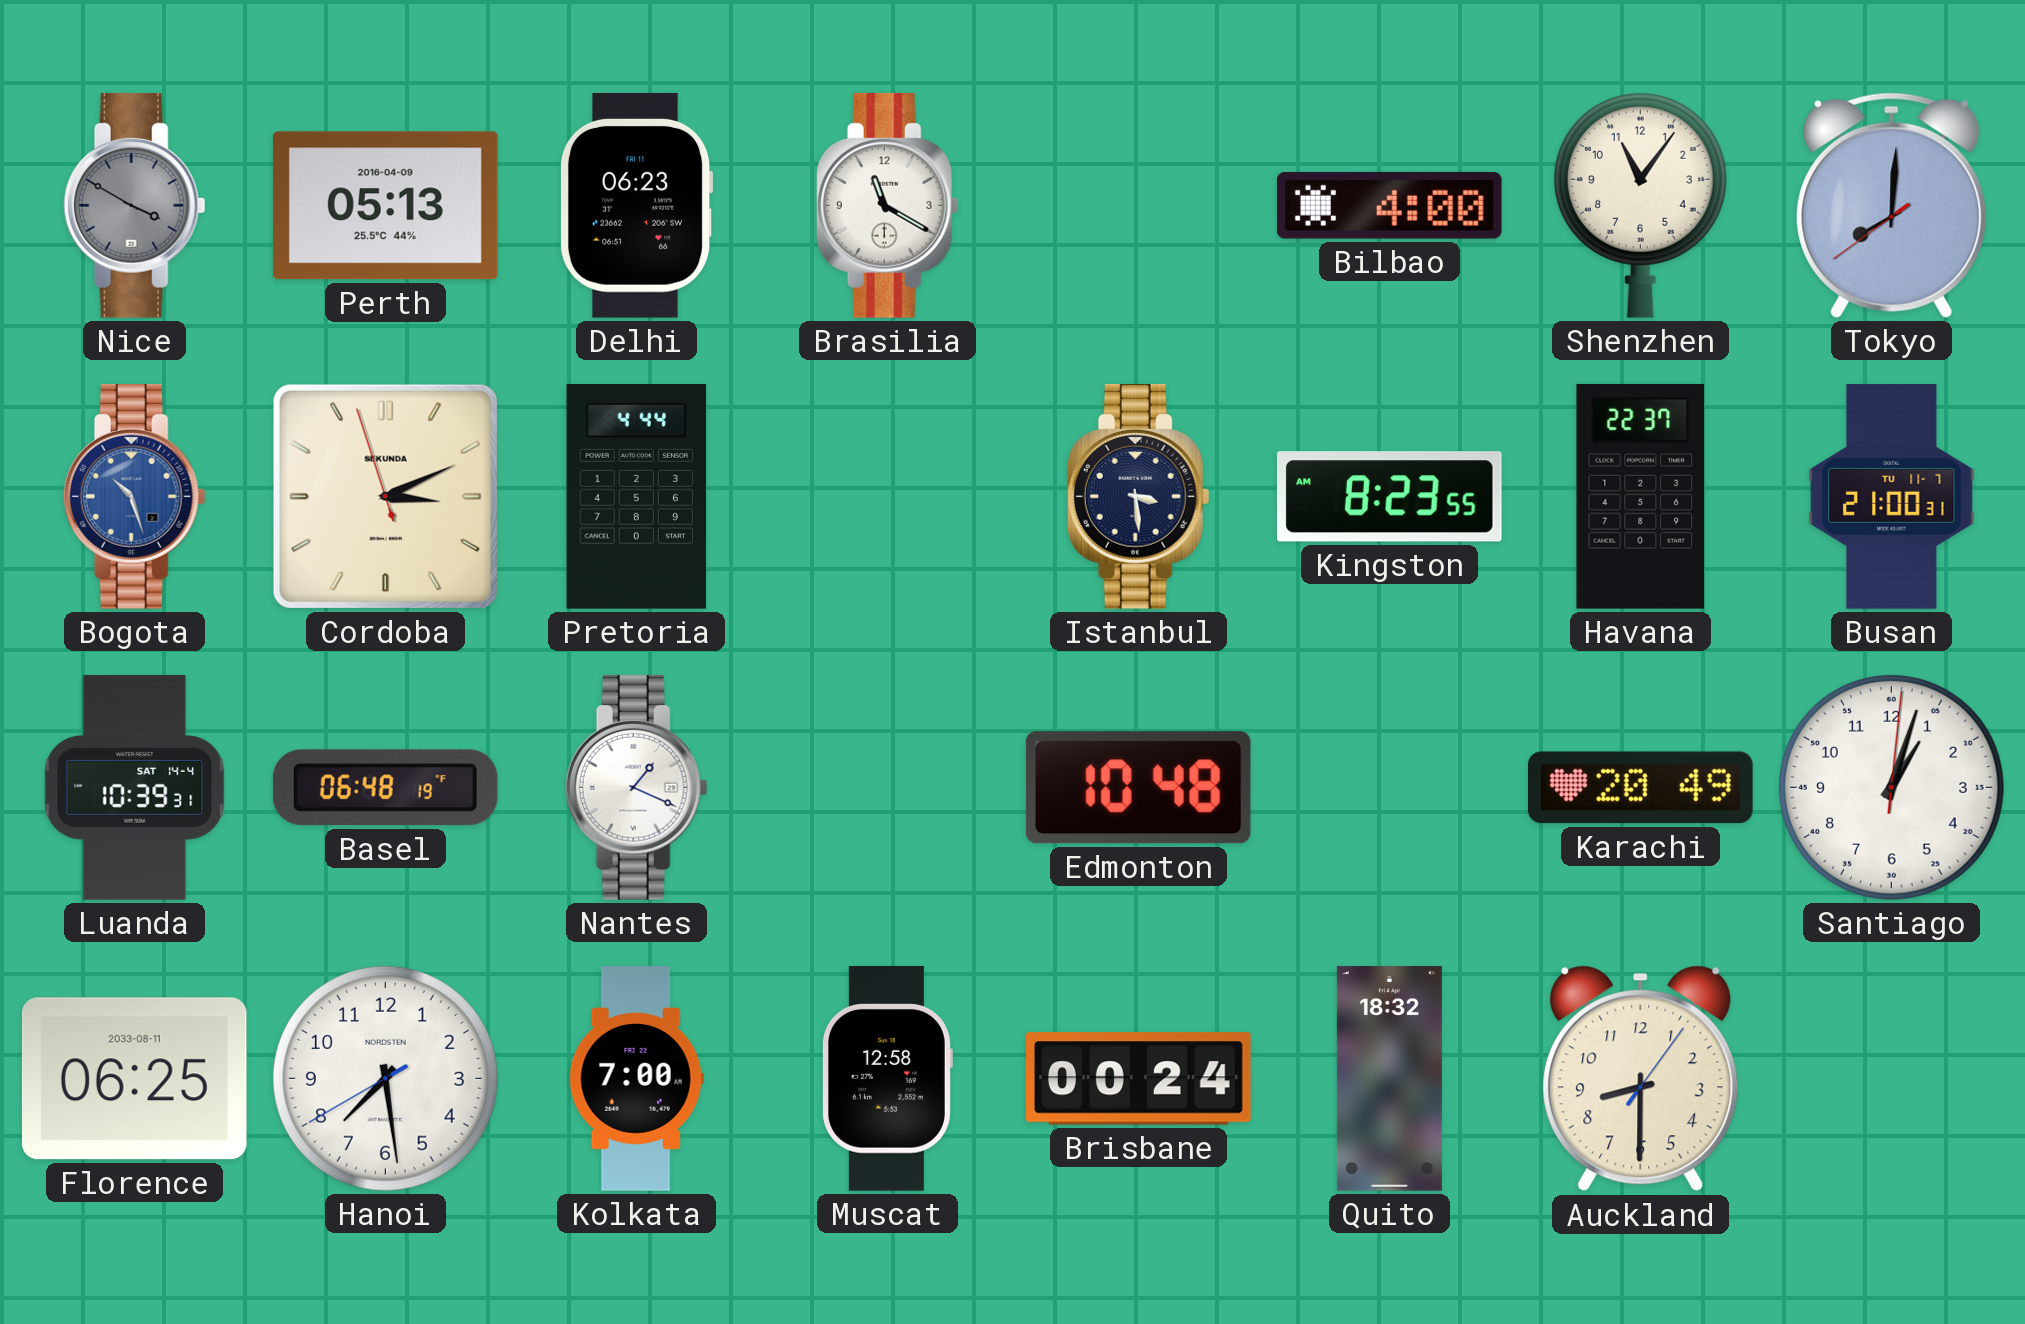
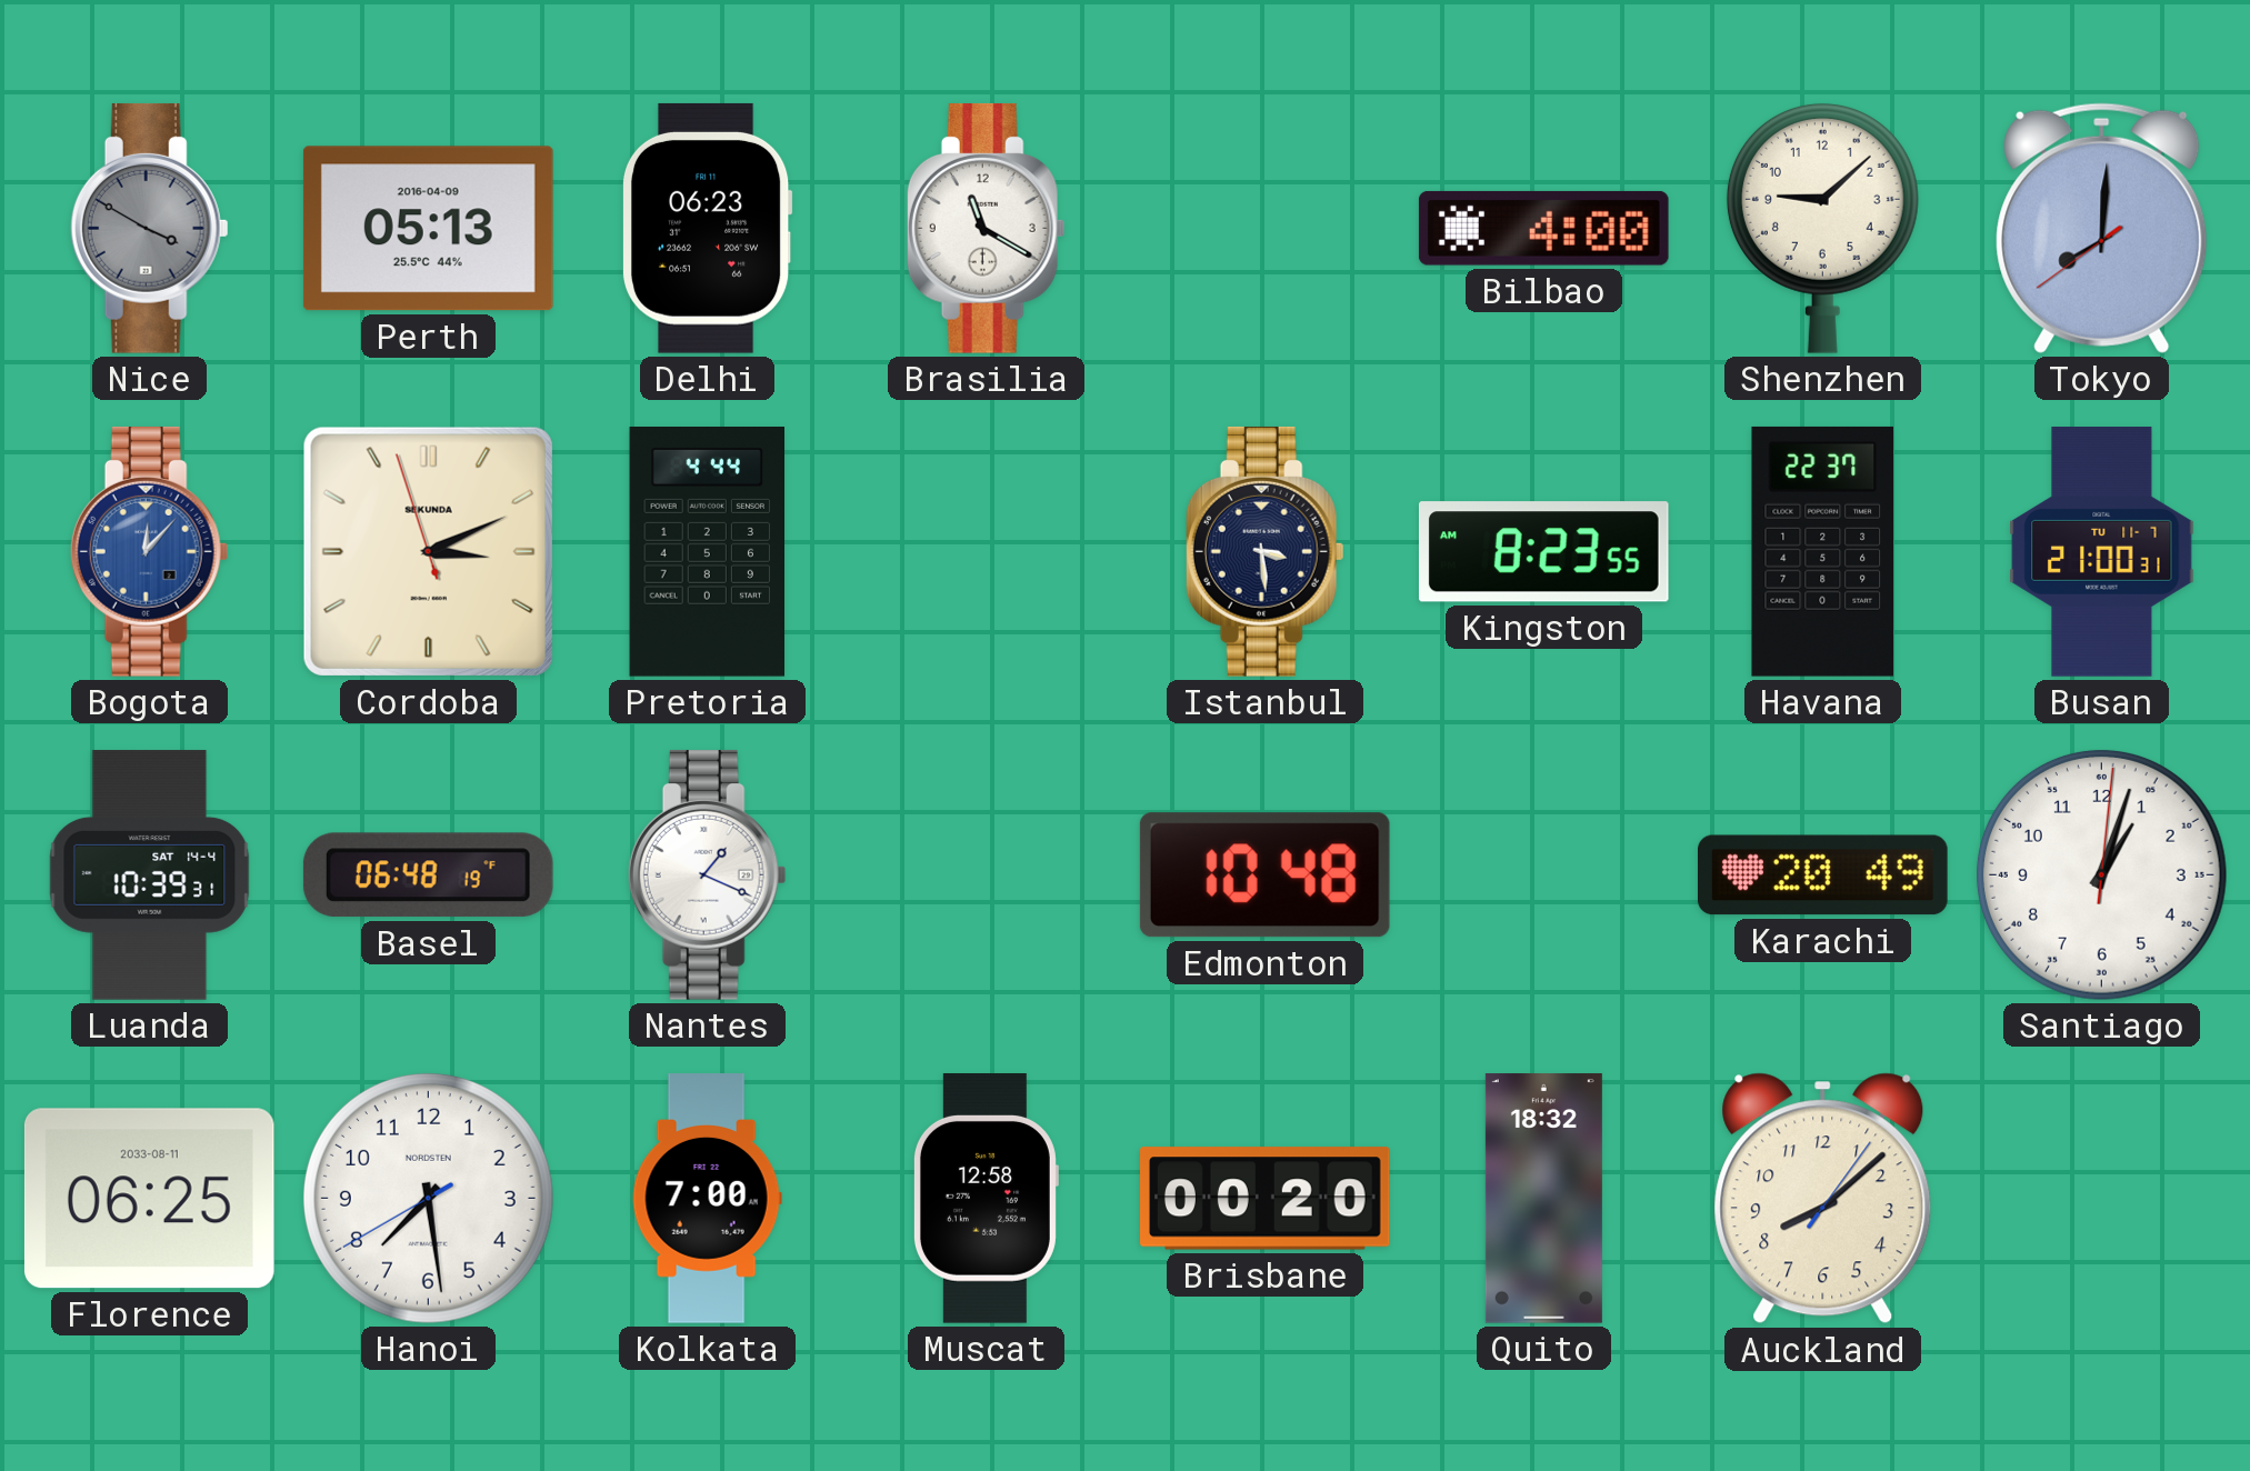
Shenzhen: 11:06 -> 9:08
Bogota: 10:27 -> 12:07
Brisbane: 00:24 -> 00:20
Auckland: 8:30 -> 8:08
